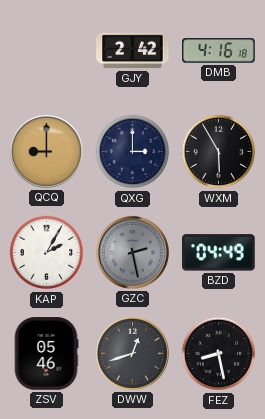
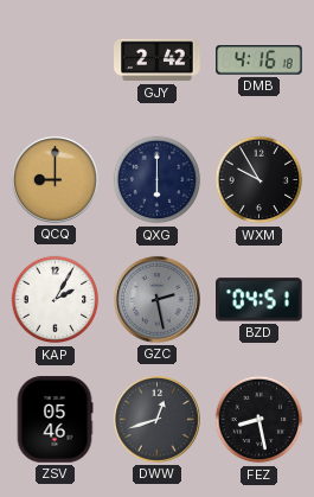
QXG: 3:00 -> 6:00
WXM: 5:55 -> 9:55
BZD: 04:49 -> 04:51
